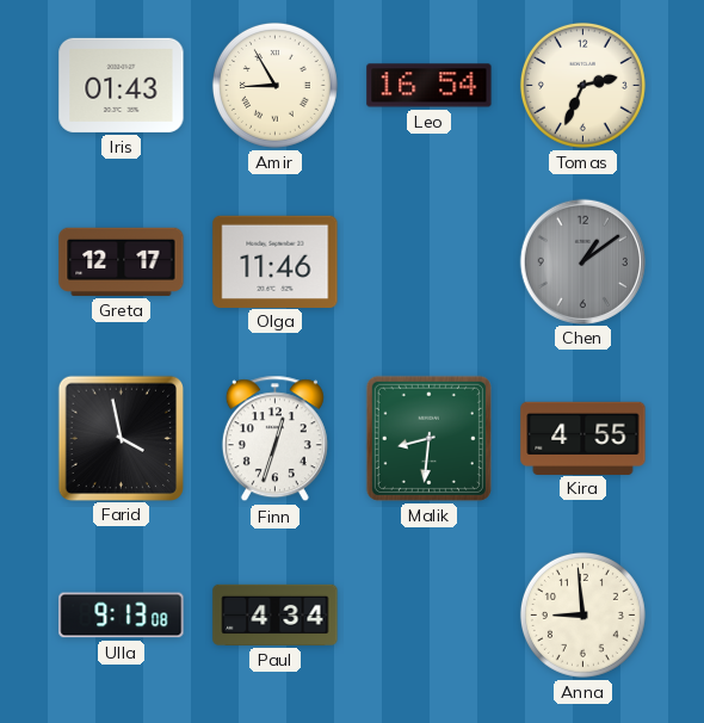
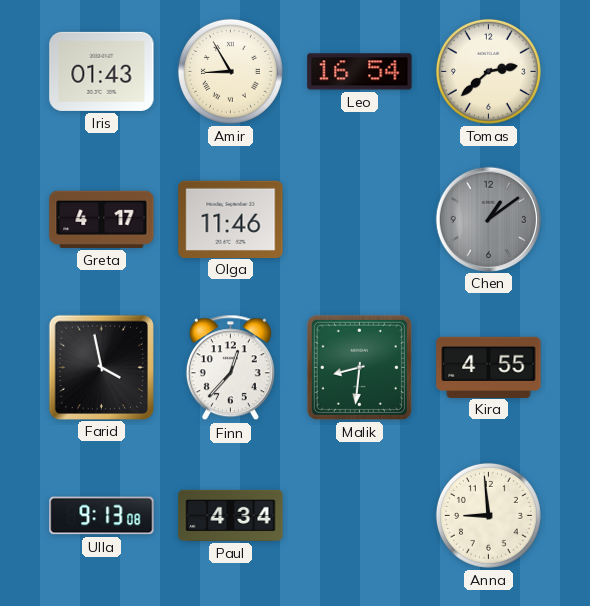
Tomas: 2:34 -> 2:38
Greta: 12:17 -> 4:17
Finn: 12:33 -> 12:37
